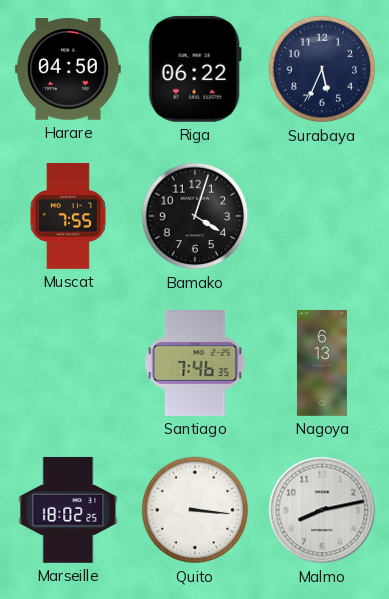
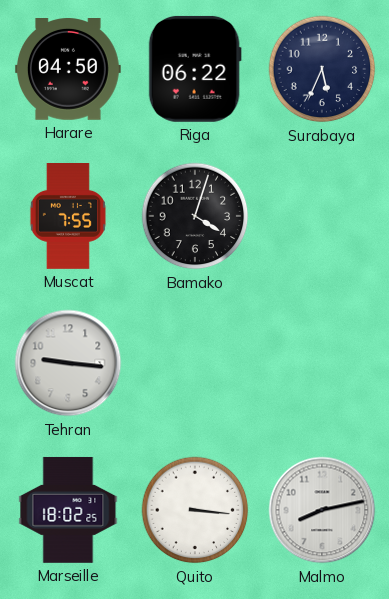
Tehran: none -> 9:16
Santiago: 7:46 -> none
Nagoya: 6:13 -> none
